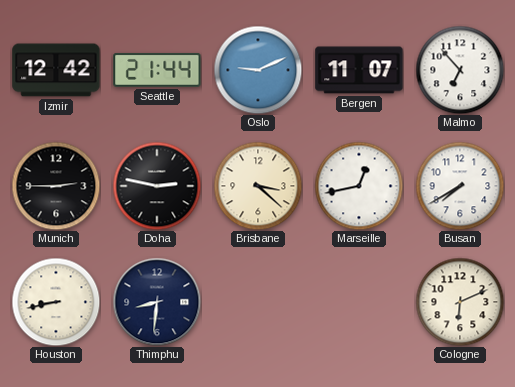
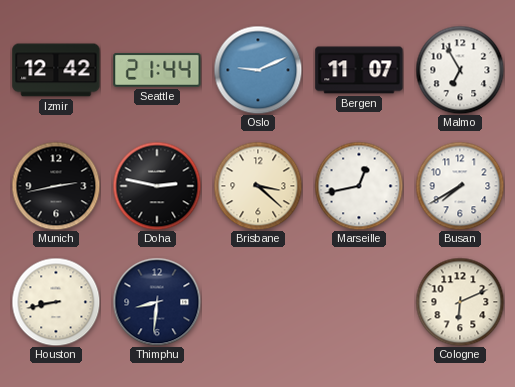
Malmo: 6:53 -> 6:55
Munich: 2:45 -> 2:43
